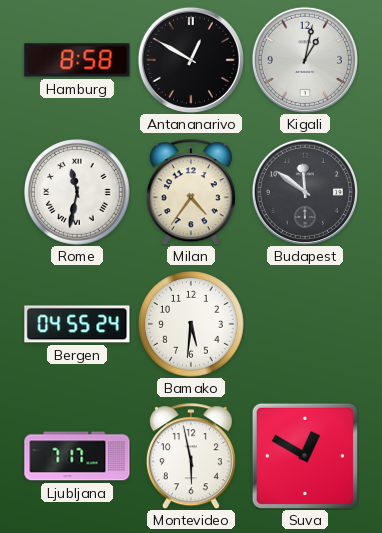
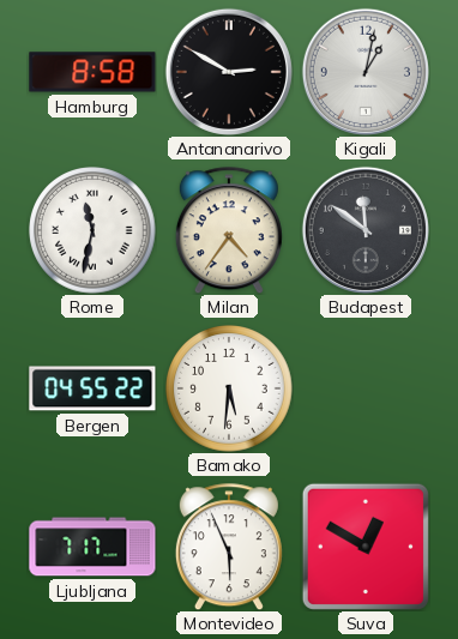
Antananarivo: 12:50 -> 2:50
Bergen: 04:55:24 -> 04:55:22
Montevideo: 5:58 -> 5:56
